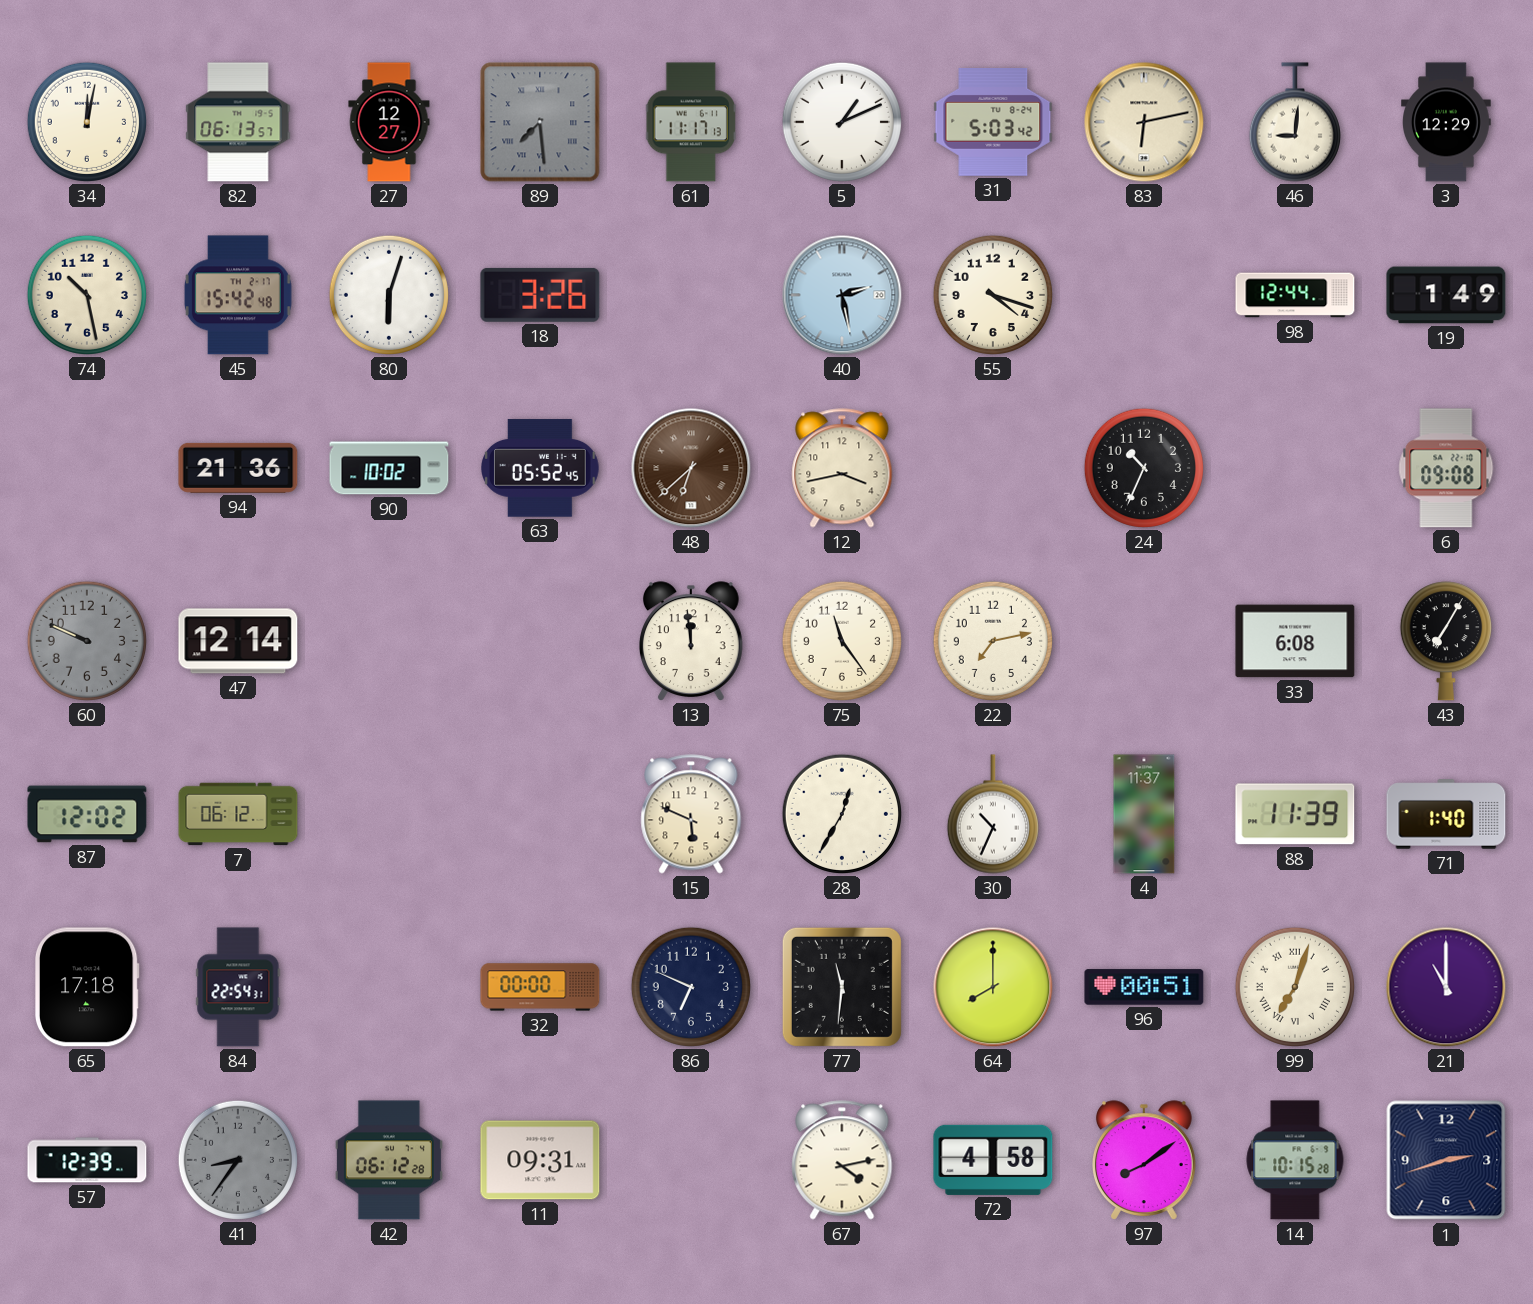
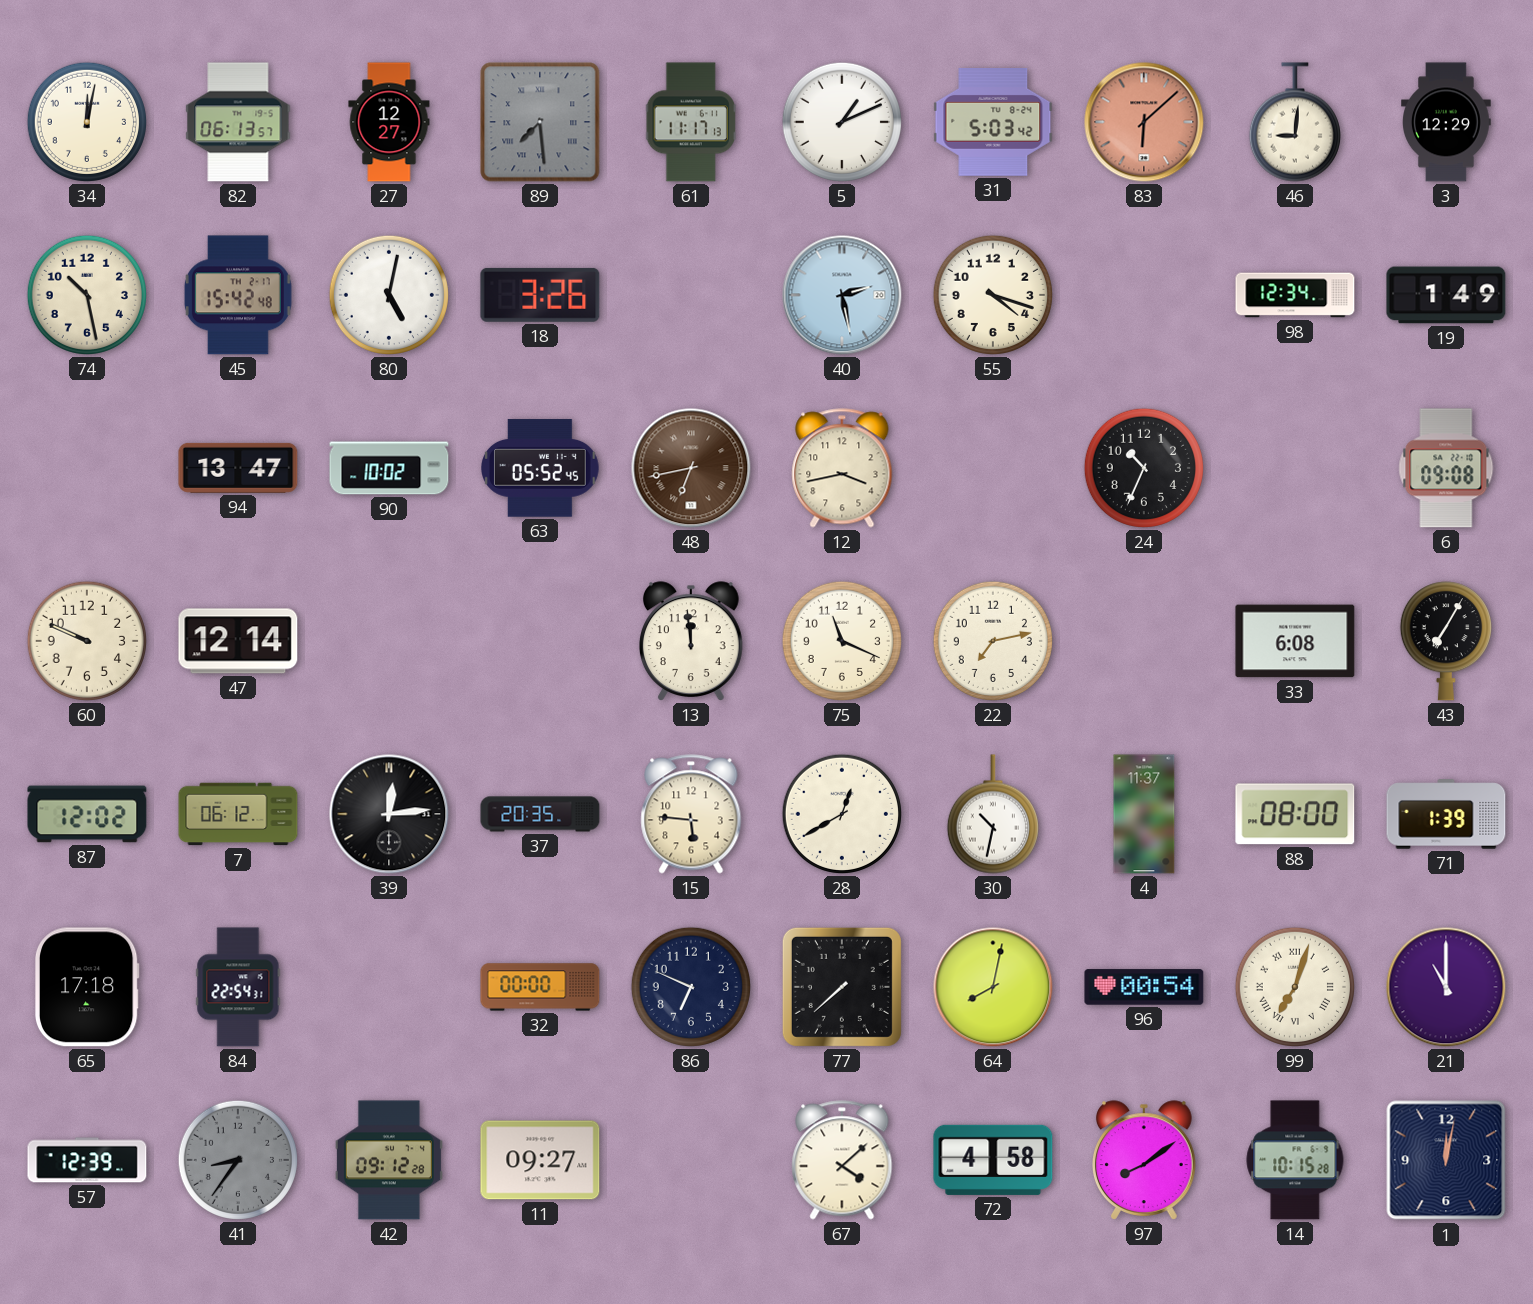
83: 6:13 -> 6:08
83 dial: cream -> salmon
80: 6:03 -> 5:02
98: 12:44 -> 12:34
94: 21:36 -> 13:47
48: 6:38 -> 6:43
60 dial: grey -> cream
75: 11:24 -> 11:19
39: none -> 12:14
37: none -> 20:35
15: 5:49 -> 5:46
28: 12:35 -> 12:40
30: 10:34 -> 10:32
88: 11:39 -> 08:00
71: 1:40 -> 1:39
77: 11:31 -> 7:38
64: 8:00 -> 8:02
96: 00:51 -> 00:54
42: 06:12 -> 09:12
11: 09:31 -> 09:27
67: 4:13 -> 4:08
1: 2:42 -> 12:02
